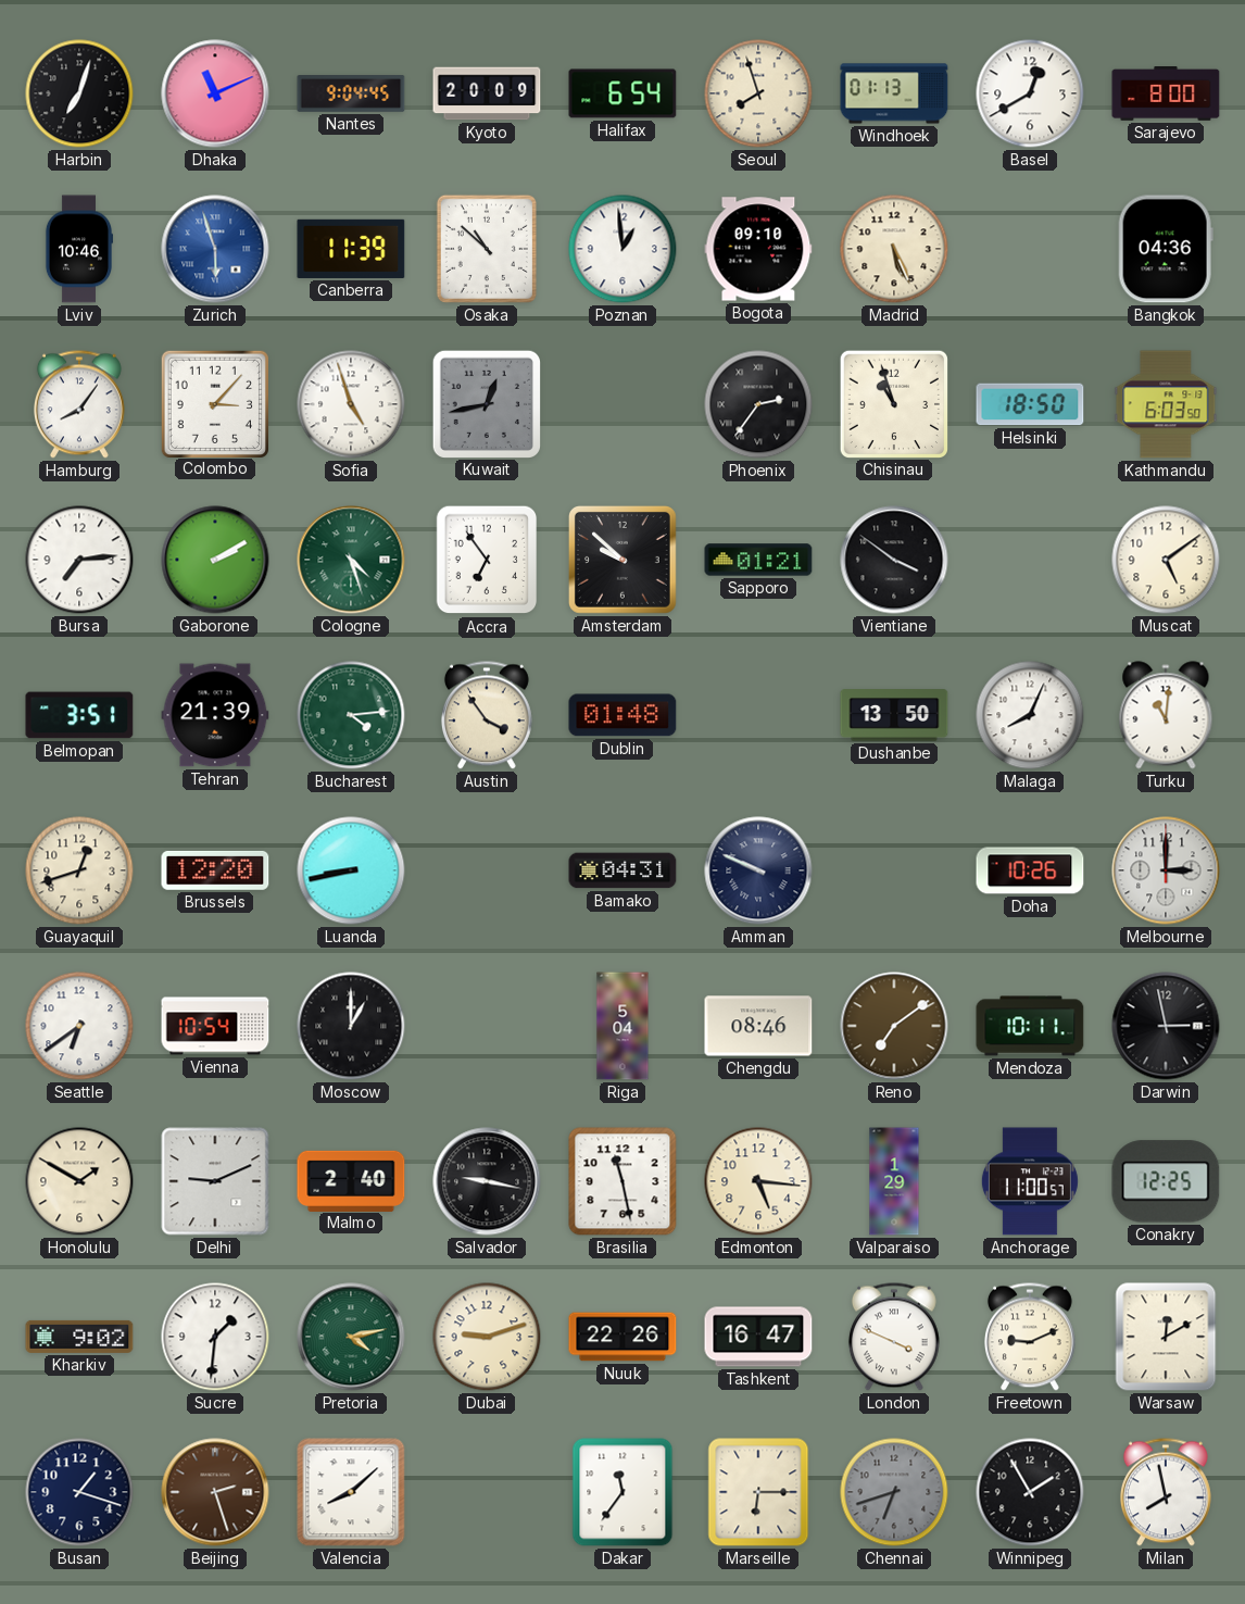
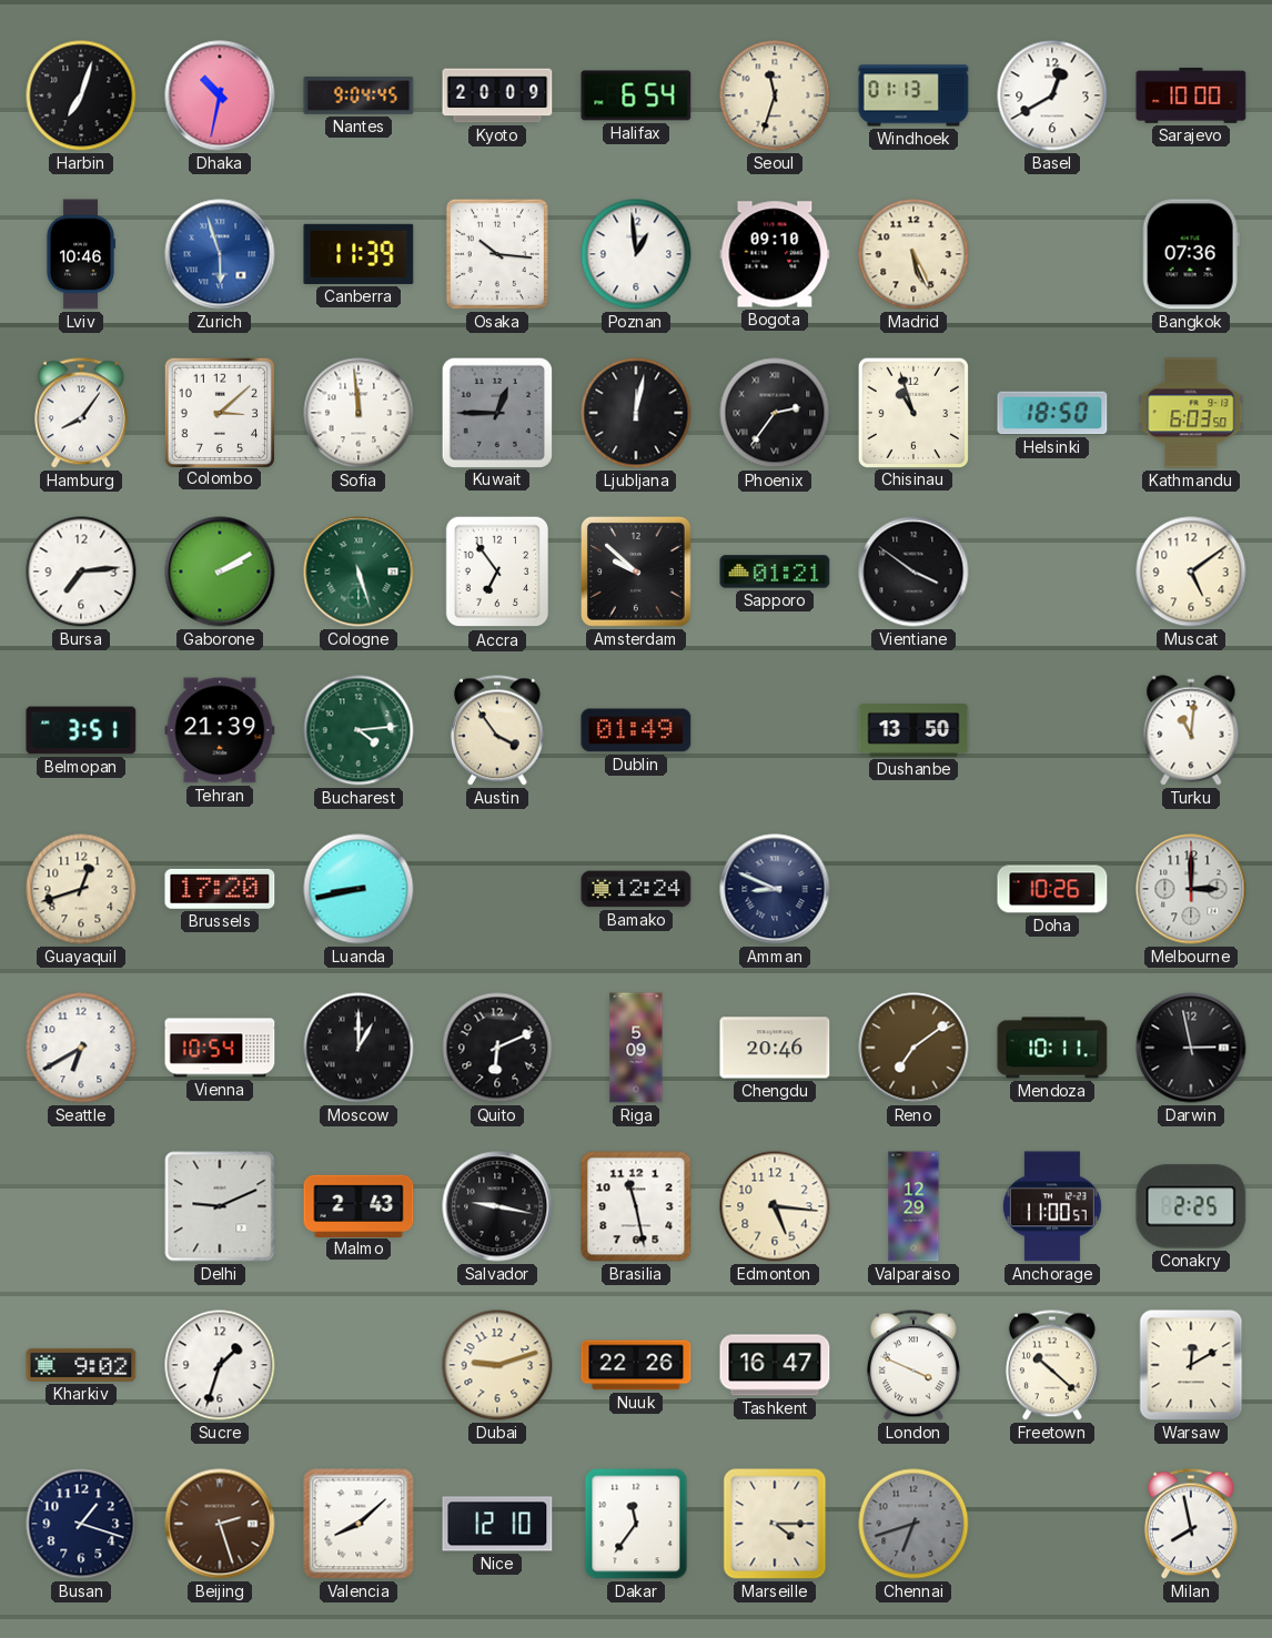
Dhaka: 11:11 -> 10:32
Seoul: 7:57 -> 11:33
Sarajevo: 8:00 -> 10:00
Osaka: 10:52 -> 10:16
Bangkok: 04:36 -> 07:36
Colombo: 3:07 -> 3:08
Sofia: 4:57 -> 11:59
Kuwait: 12:43 -> 12:45
Ljubljana: none -> 12:02
Cologne: 4:27 -> 5:27
Dublin: 01:48 -> 01:49
Malaga: 8:04 -> none
Brussels: 12:20 -> 17:20
Bamako: 04:31 -> 12:24
Amman: 9:49 -> 8:49
Seattle: 6:39 -> 6:40
Quito: none -> 6:11
Riga: 5:04 -> 5:09
Chengdu: 08:46 -> 20:46
Honolulu: 1:50 -> none
Malmo: 2:40 -> 2:43
Valparaiso: 1:29 -> 12:29
Conakry: 12:25 -> 2:25
Sucre: 1:31 -> 1:33
Pretoria: 4:13 -> none
Freetown: 9:11 -> 10:22
Nice: none -> 12:10
Marseille: 6:15 -> 4:15
Winnipeg: 1:55 -> none
